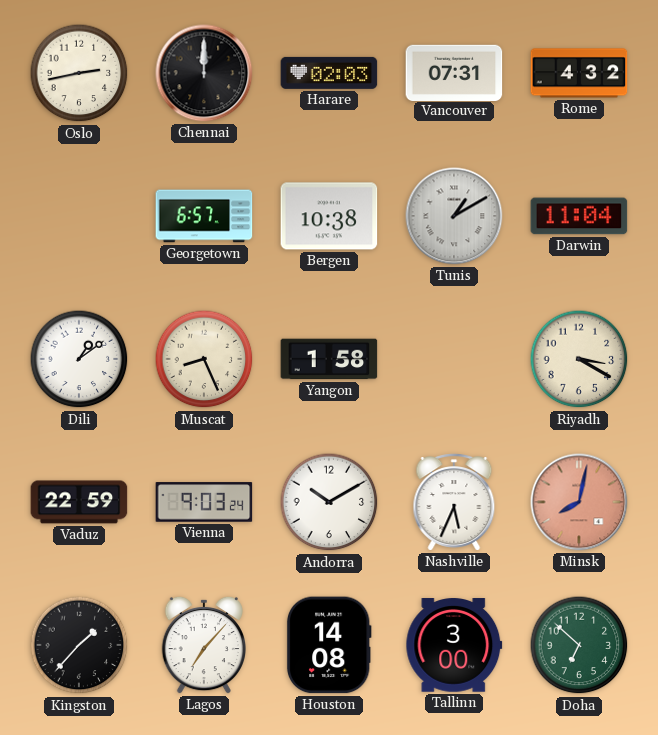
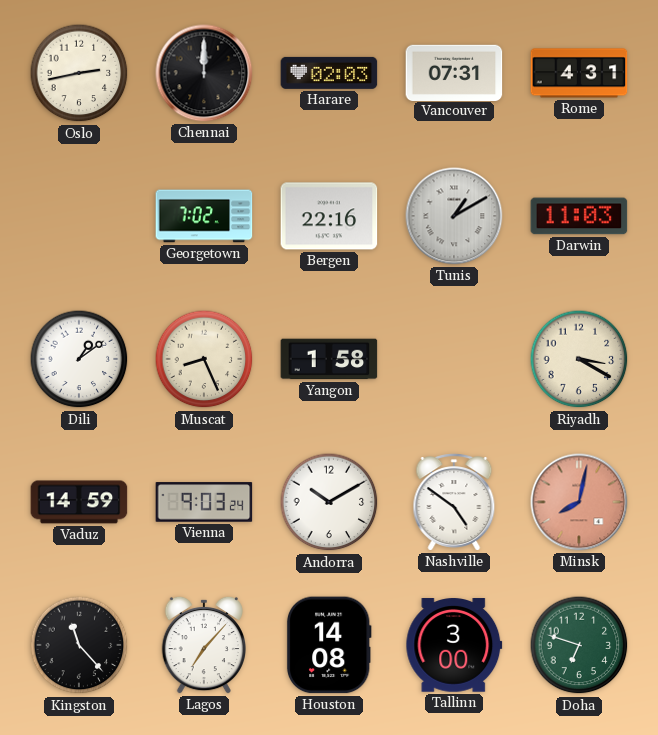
Rome: 4:32 -> 4:31
Georgetown: 6:57 -> 7:02
Bergen: 10:38 -> 22:16
Darwin: 11:04 -> 11:03
Vaduz: 22:59 -> 14:59
Nashville: 5:34 -> 4:51
Kingston: 1:37 -> 11:23
Doha: 6:52 -> 6:48
